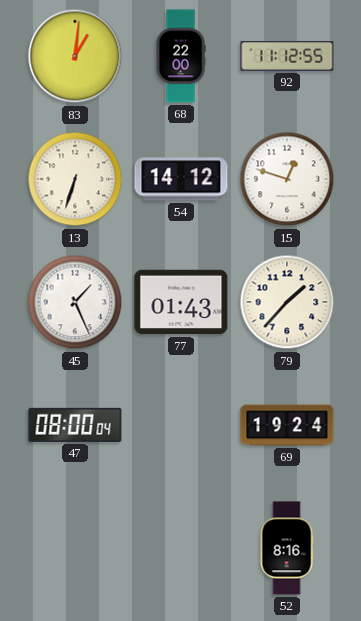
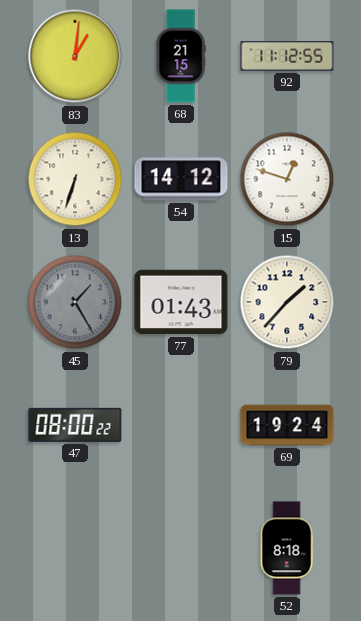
68: 22:00 -> 21:15
45: 1:26 -> 1:25
45 dial: white -> grey
47: 08:00:04 -> 08:00:22
52: 8:16 -> 8:18
